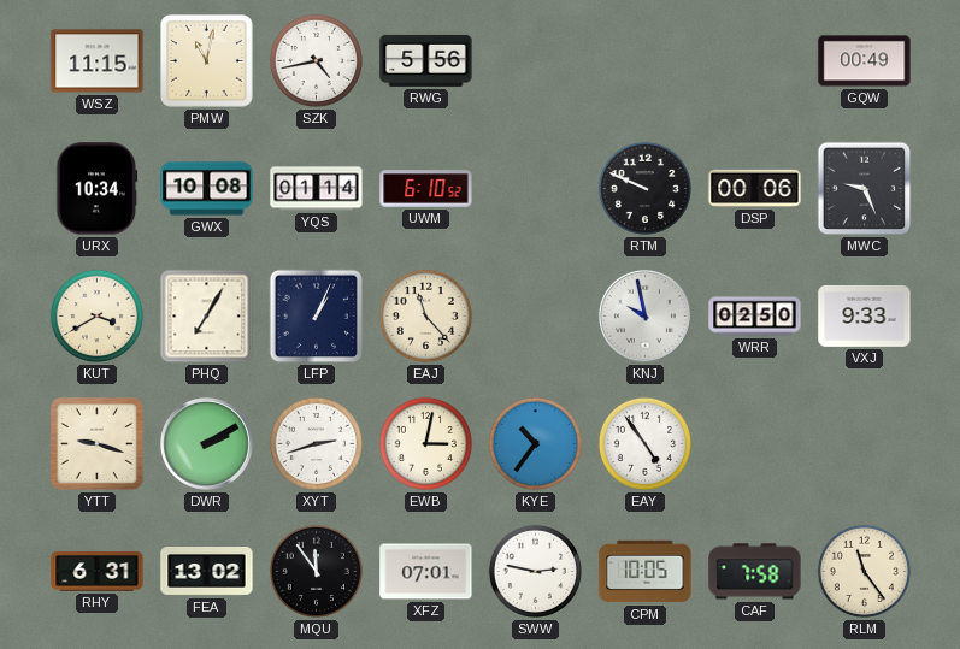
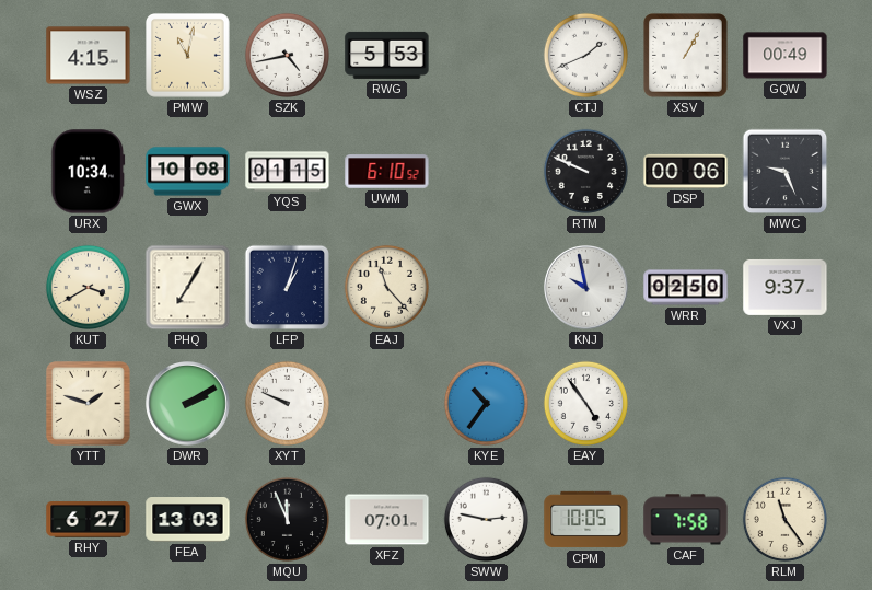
WSZ: 11:15 -> 4:15
RWG: 5:56 -> 5:53
CTJ: none -> 1:41
XSV: none -> 1:05
YQS: 01:14 -> 01:15
LFP: 1:04 -> 1:03
VXJ: 9:33 -> 9:37
YTT: 9:18 -> 1:48
XYT: 2:42 -> 9:49
EWB: 3:02 -> none
RHY: 6:31 -> 6:27
FEA: 13:02 -> 13:03
MQU: 11:54 -> 11:56
